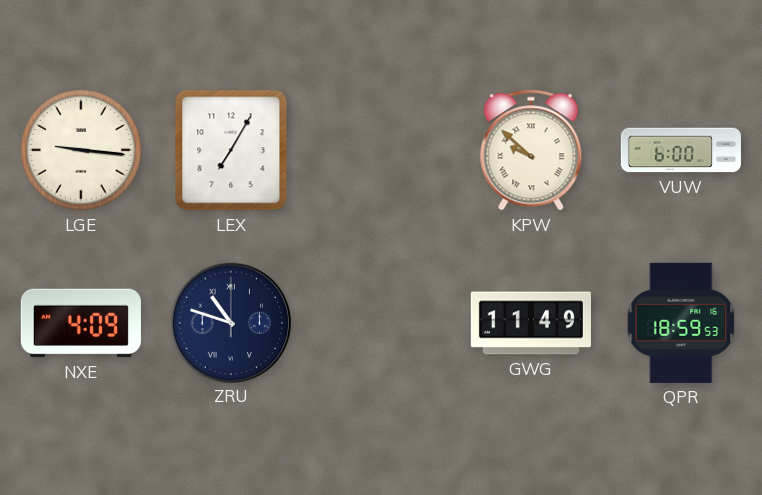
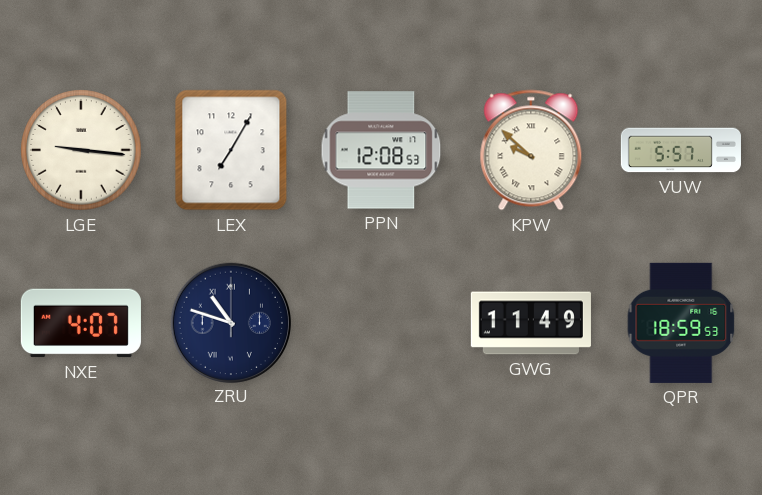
PPN: none -> 12:08
VUW: 6:00 -> 5:57
NXE: 4:09 -> 4:07
